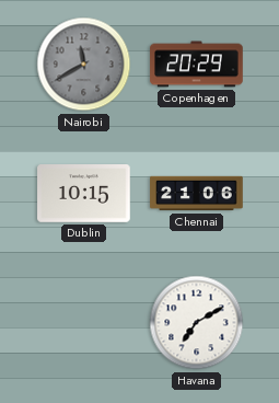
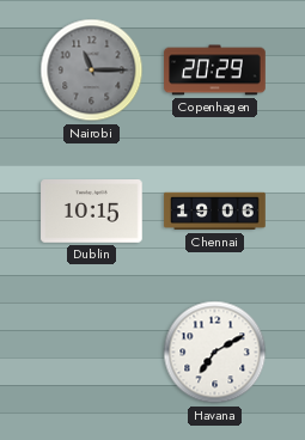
Nairobi: 11:40 -> 11:15
Chennai: 21:06 -> 19:06
